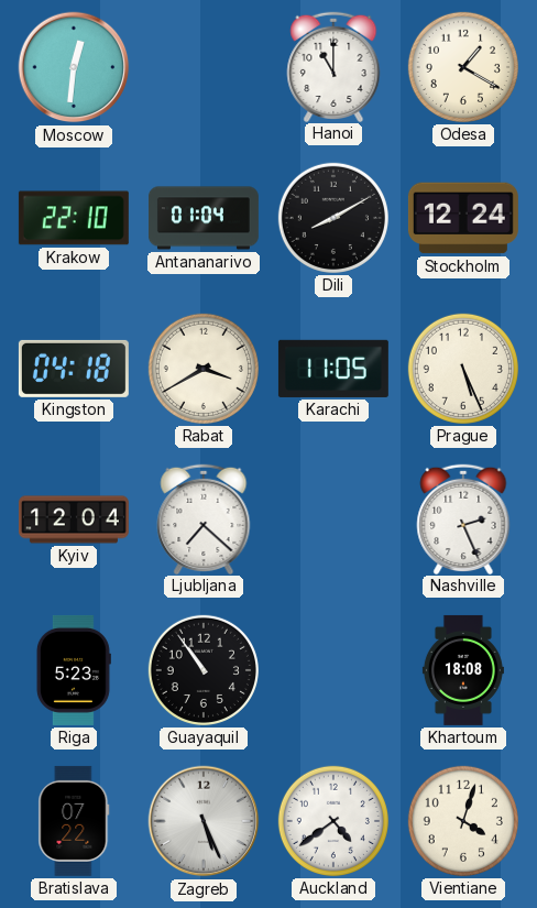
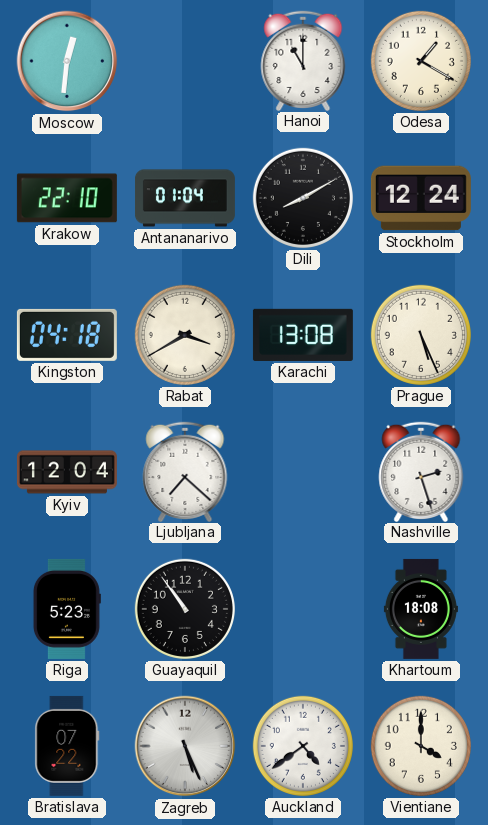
Karachi: 11:05 -> 13:08
Nashville: 2:26 -> 2:27
Vientiane: 4:03 -> 4:00
